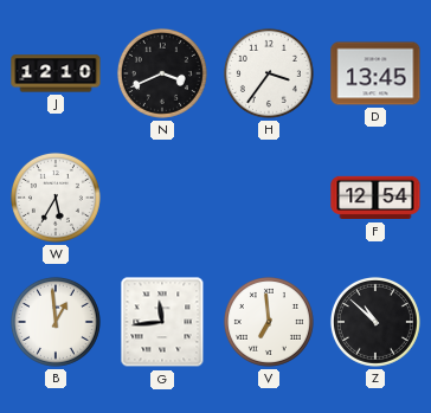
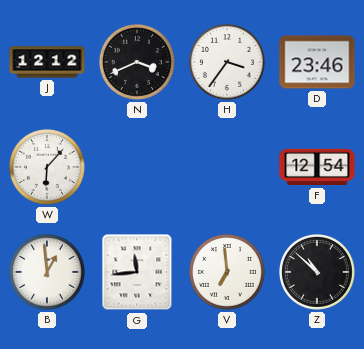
J: 12:10 -> 12:12
D: 13:45 -> 23:46
W: 5:35 -> 6:07
